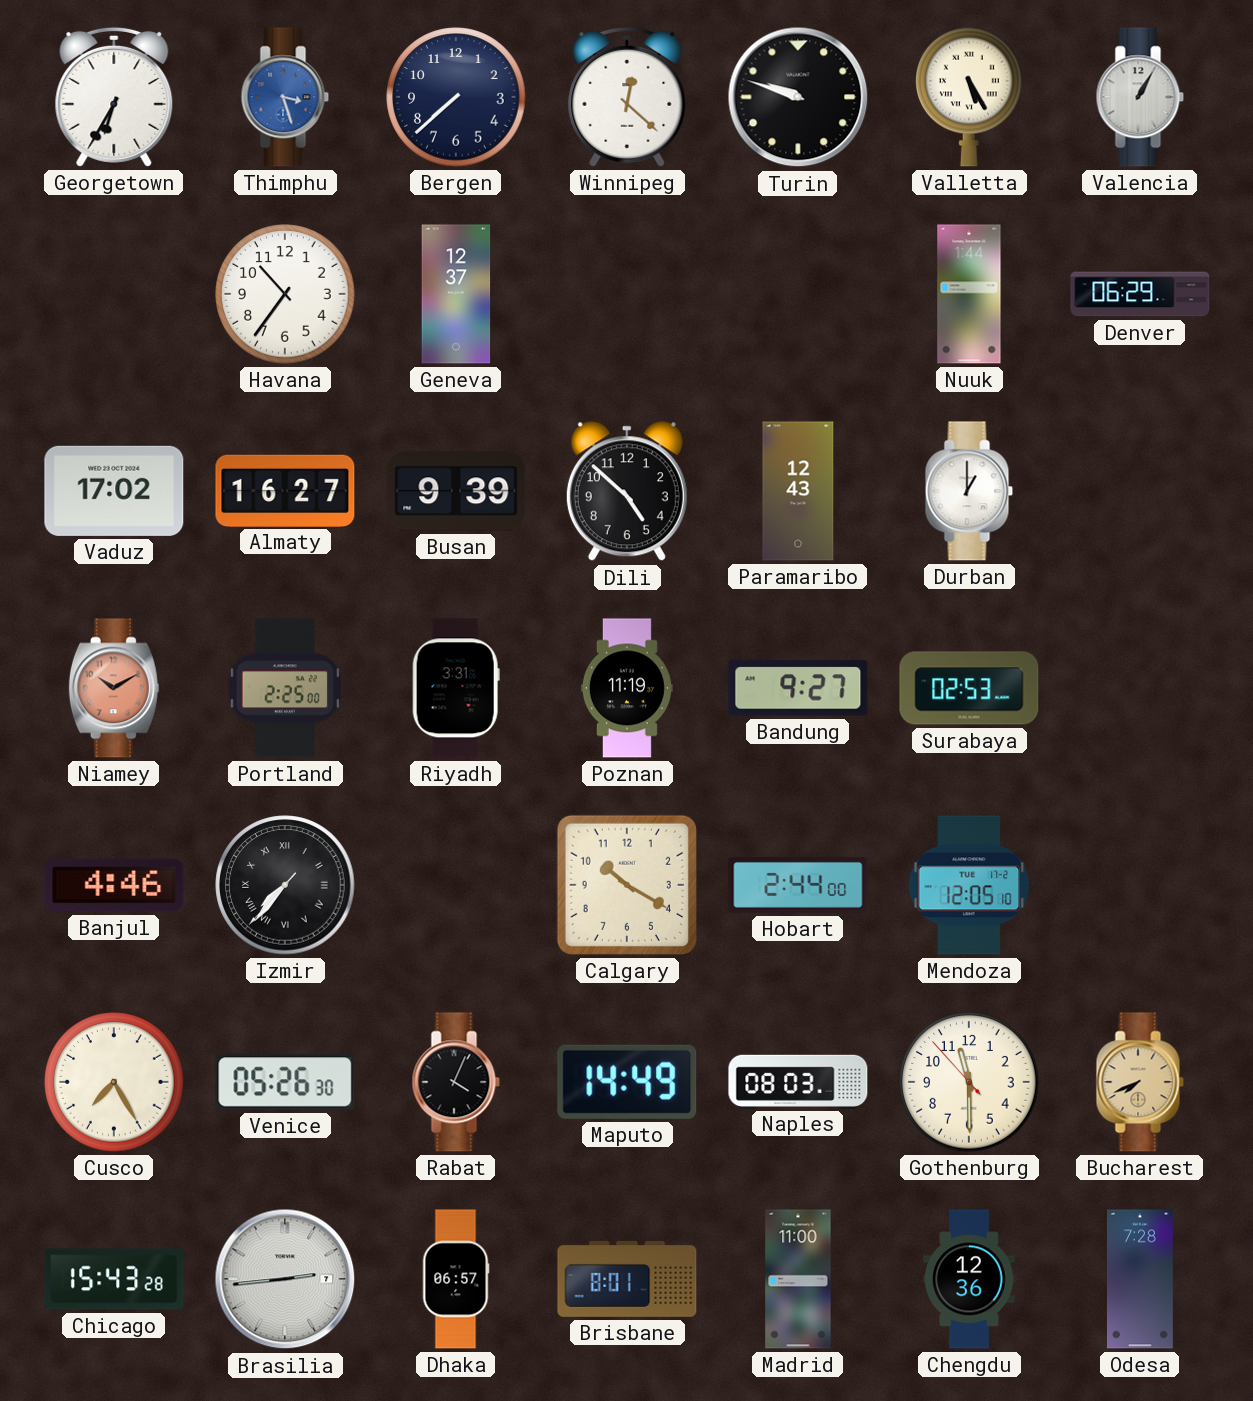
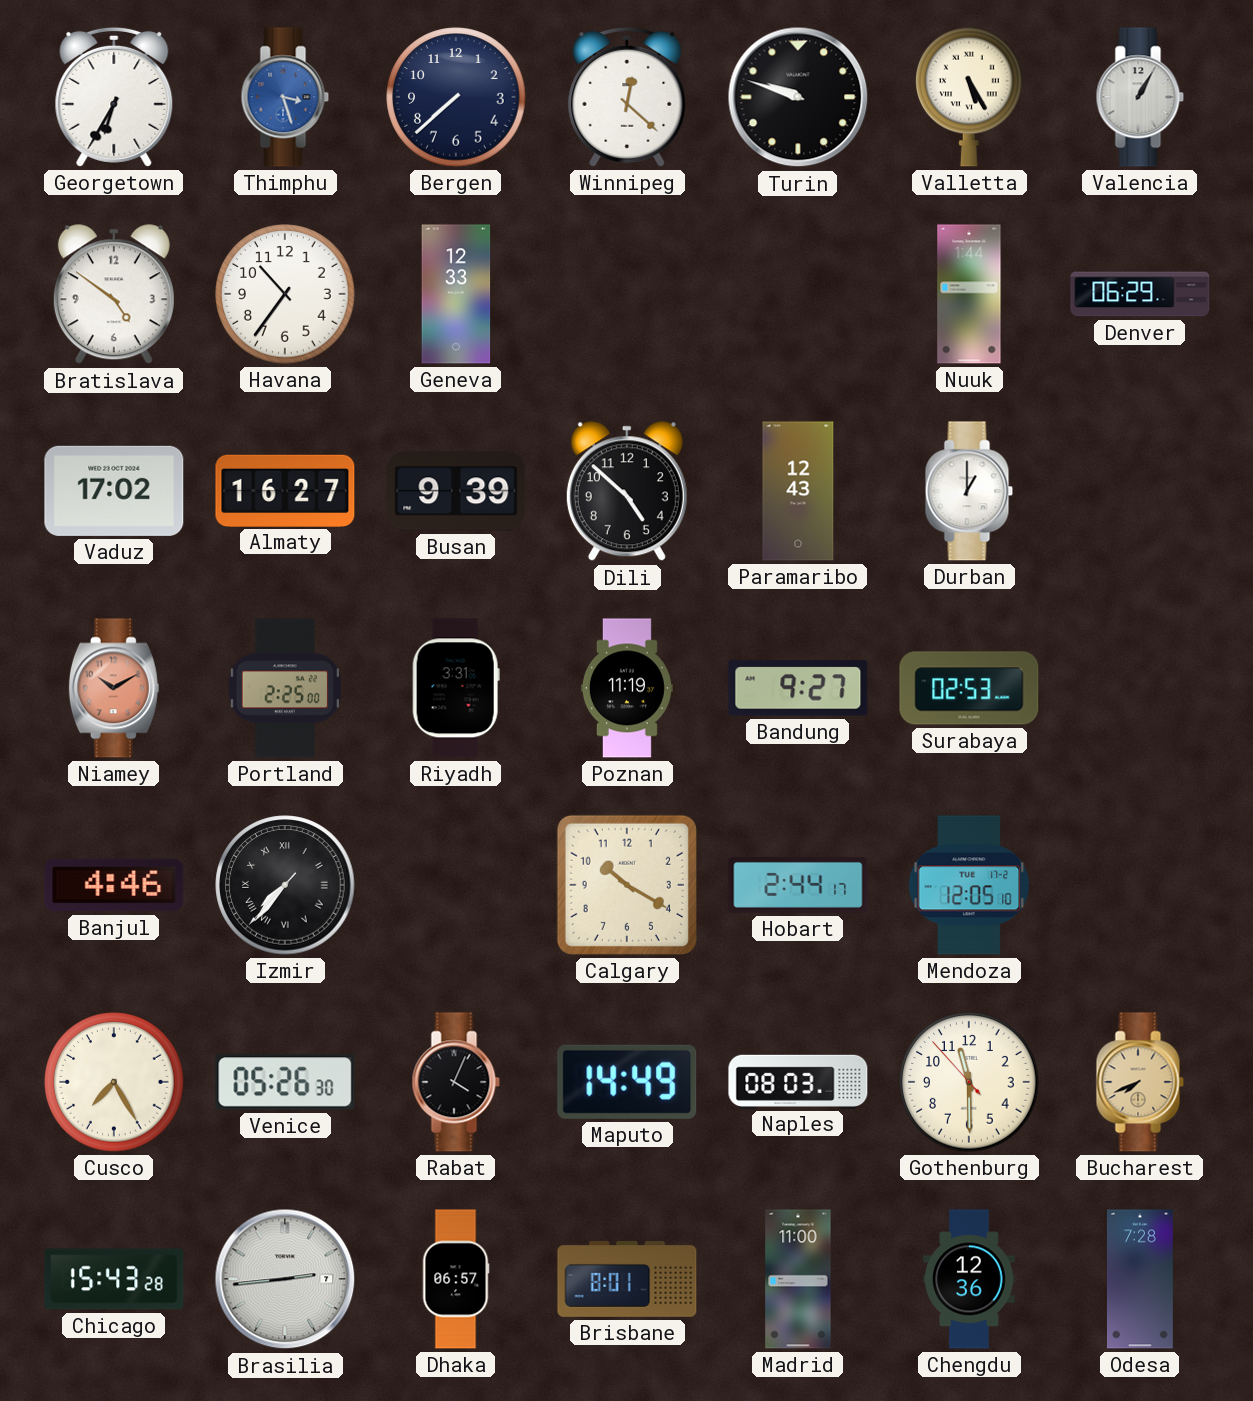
Bratislava: none -> 4:51
Geneva: 12:37 -> 12:33
Hobart: 2:44:00 -> 2:44:17
